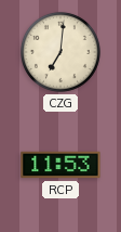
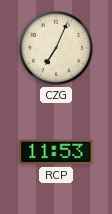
CZG: 7:01 -> 7:04
